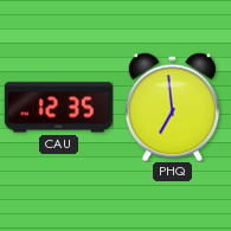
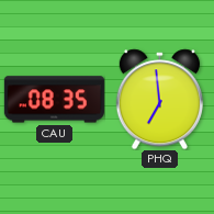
CAU: 12:35 -> 08:35
